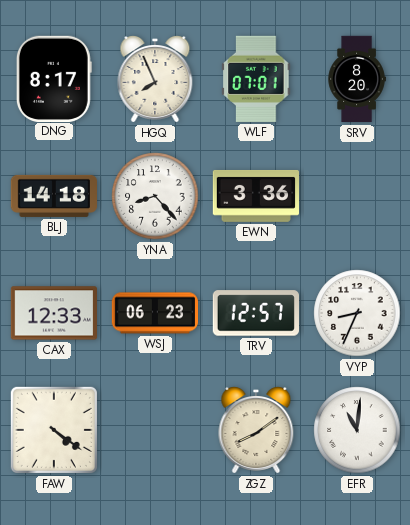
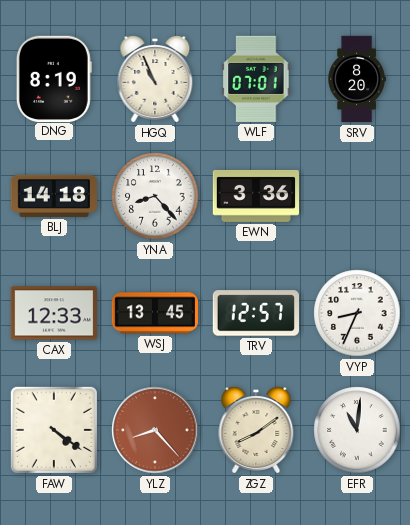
DNG: 8:17 -> 8:19
HGQ: 7:56 -> 10:56
WSJ: 06:23 -> 13:45
YLZ: none -> 8:23
